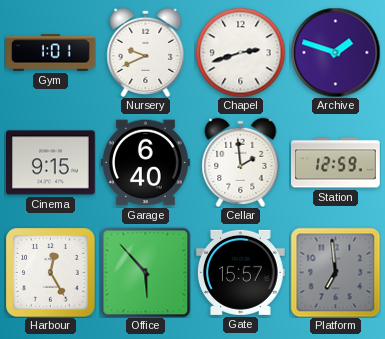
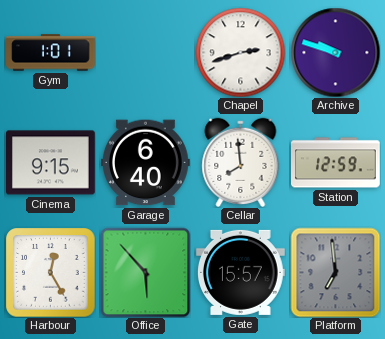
Nursery: 9:41 -> none
Archive: 1:48 -> 9:48
Cellar: 1:59 -> 7:59
